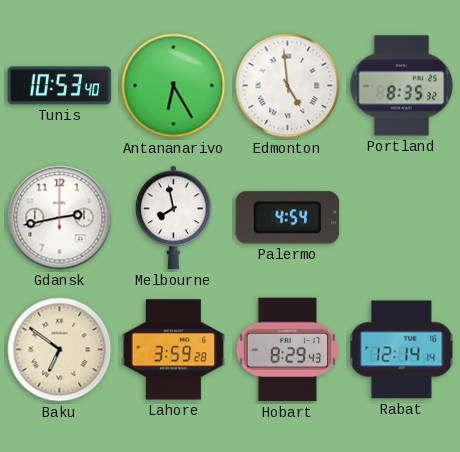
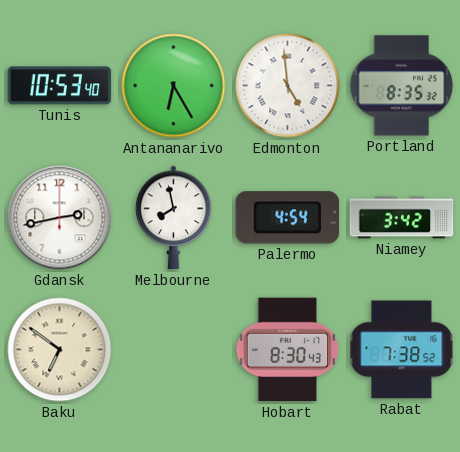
Niamey: none -> 3:42
Lahore: 3:59 -> none
Hobart: 8:29 -> 8:30
Rabat: 12:14 -> 7:38
